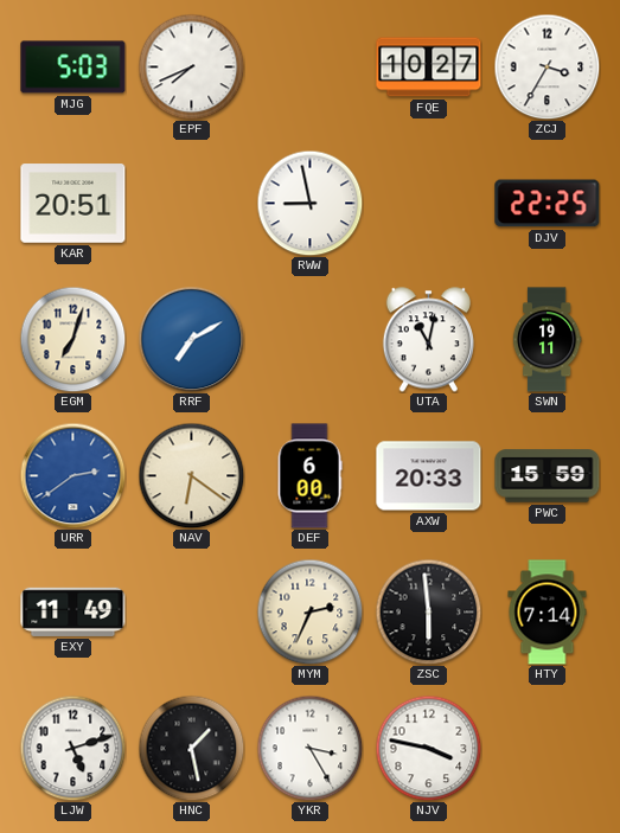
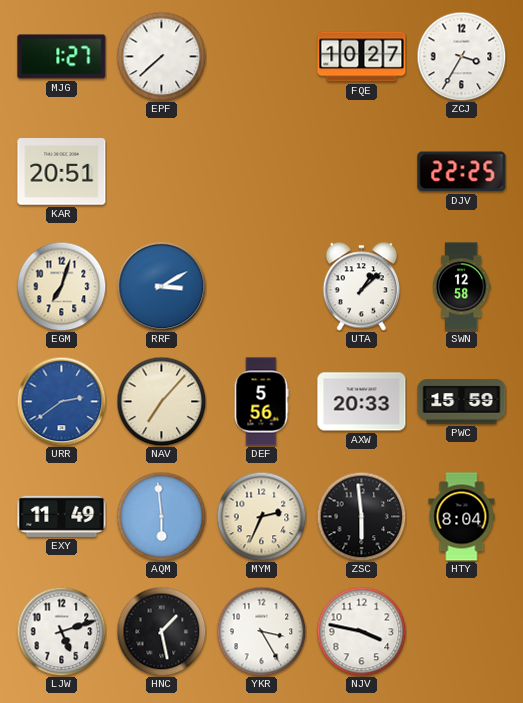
MJG: 5:03 -> 1:27
EPF: 7:41 -> 7:38
RWW: 8:58 -> none
RRF: 7:10 -> 3:10
UTA: 11:02 -> 1:08
SWN: 19:11 -> 12:58
NAV: 6:21 -> 7:07
DEF: 6:00 -> 5:56
AQM: none -> 5:59
HTY: 7:14 -> 8:04
